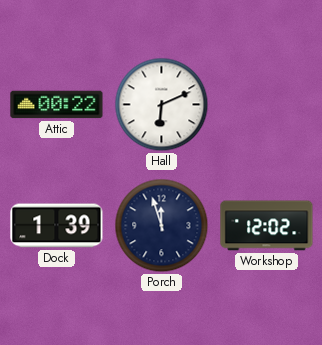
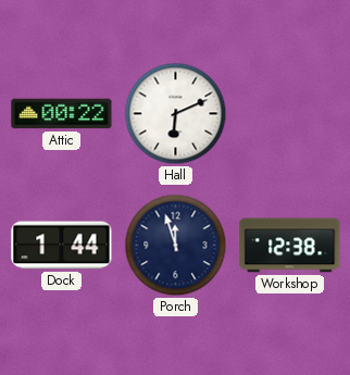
Dock: 1:39 -> 1:44
Workshop: 12:02 -> 12:38
